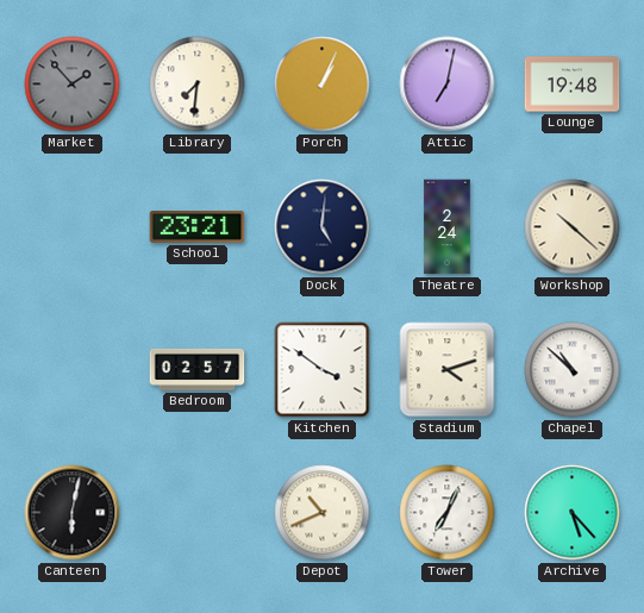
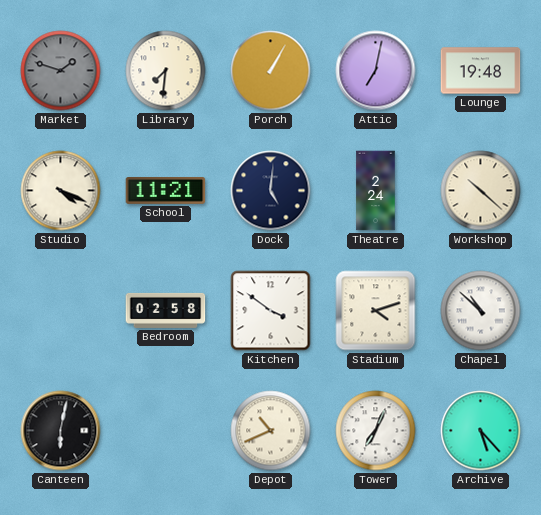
Market: 1:53 -> 1:48
Porch: 1:04 -> 1:05
Studio: none -> 4:19
School: 23:21 -> 11:21
Bedroom: 02:57 -> 02:58
